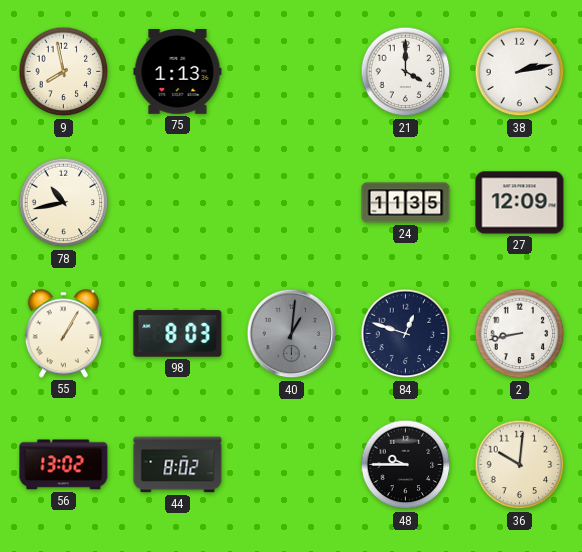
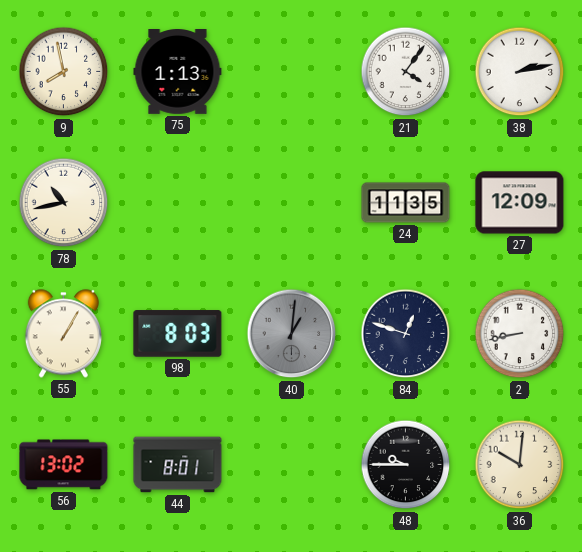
21: 4:00 -> 4:06
44: 8:02 -> 8:01
